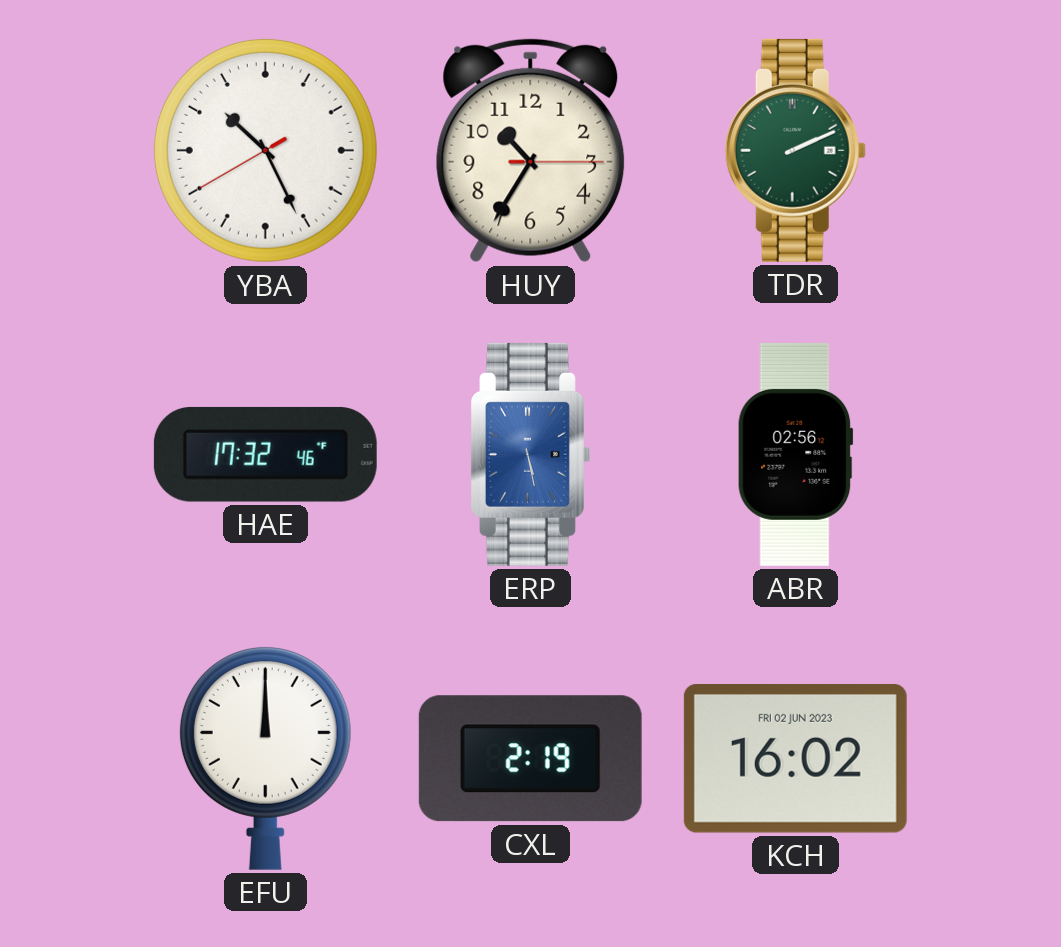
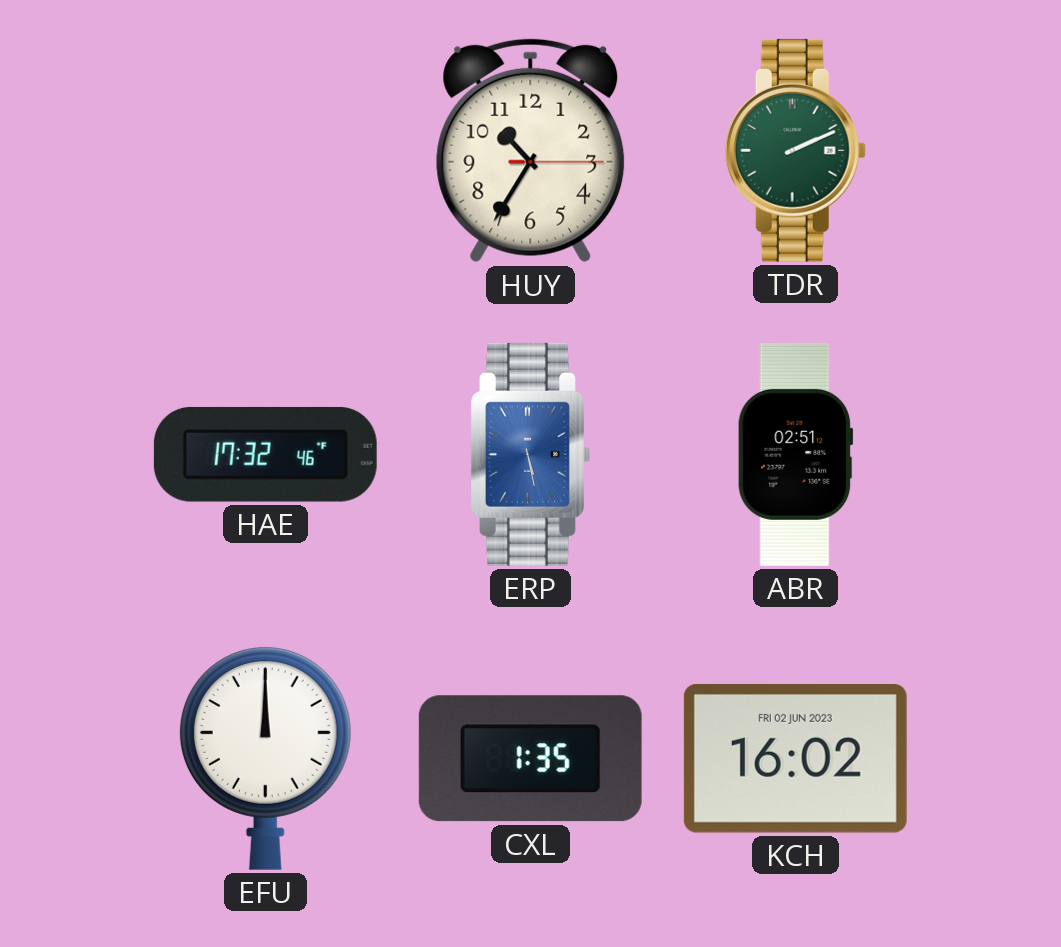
YBA: 10:25 -> none
ABR: 02:56 -> 02:51
CXL: 2:19 -> 1:35
